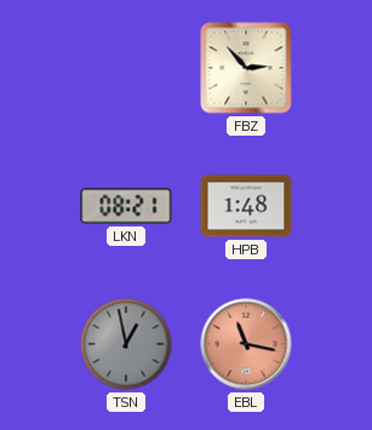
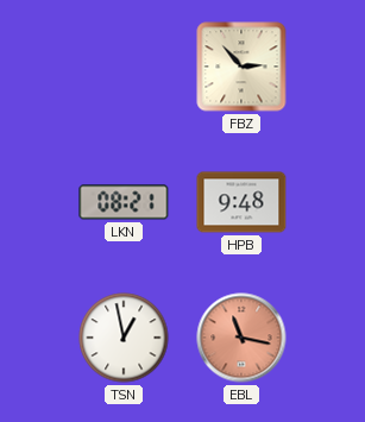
HPB: 1:48 -> 9:48
TSN dial: grey -> white
